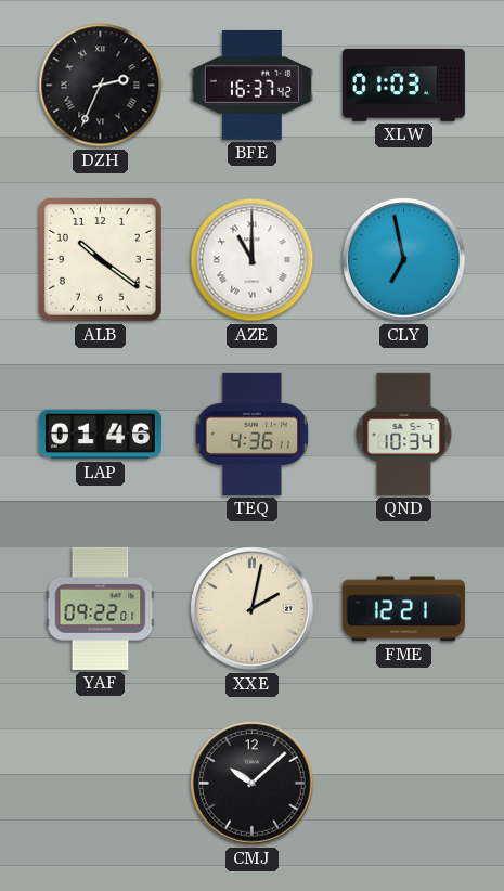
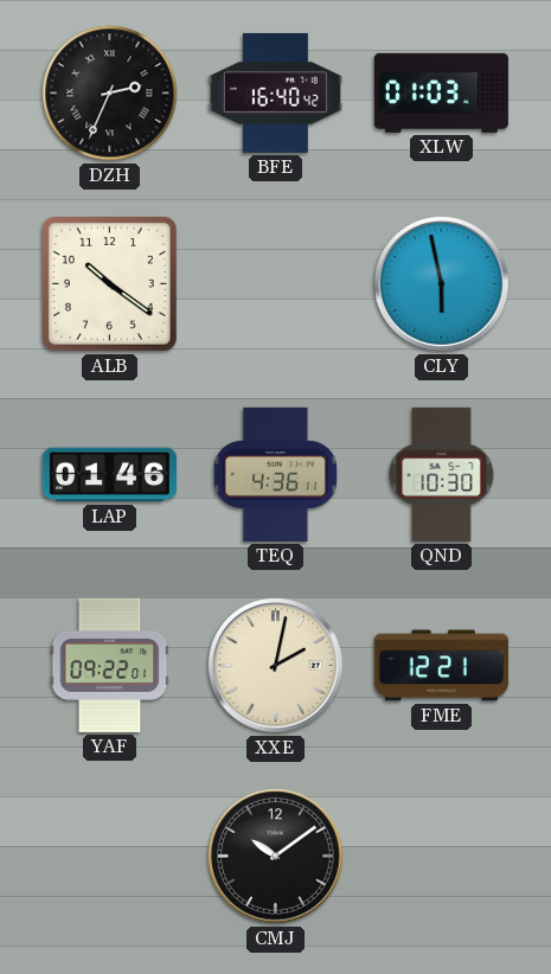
BFE: 16:37 -> 16:40
AZE: 11:00 -> none
CLY: 6:58 -> 5:58
QND: 10:34 -> 10:30
CMJ: 10:08 -> 10:09
